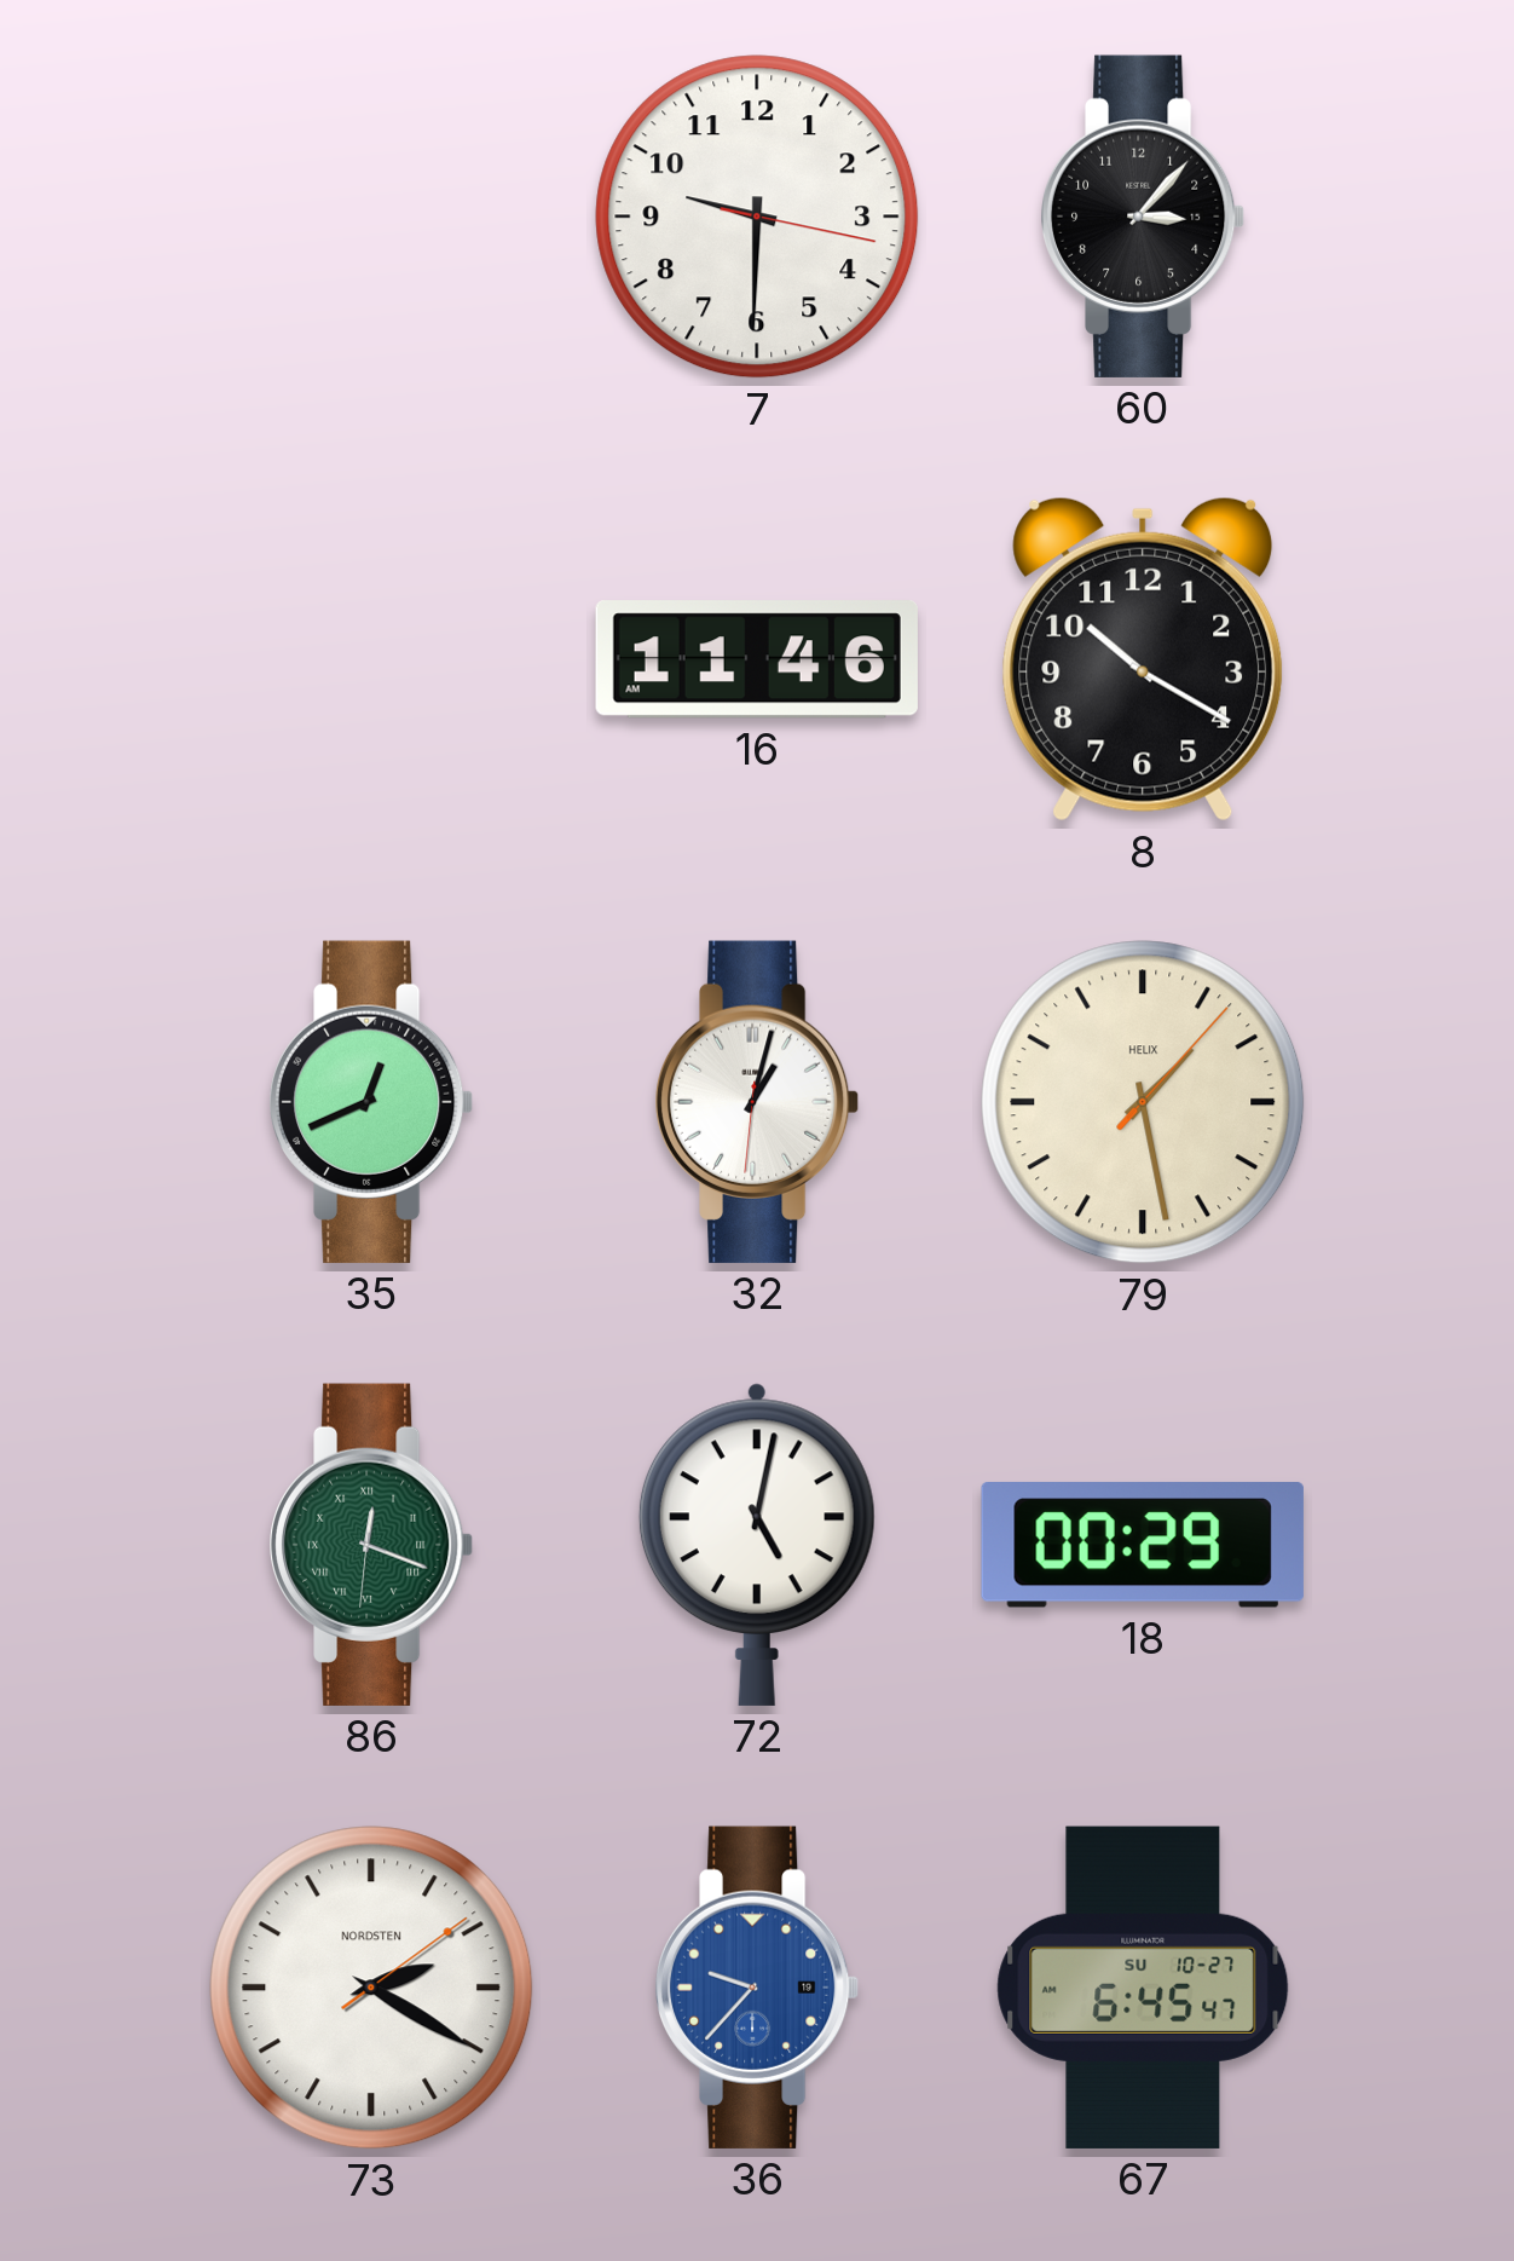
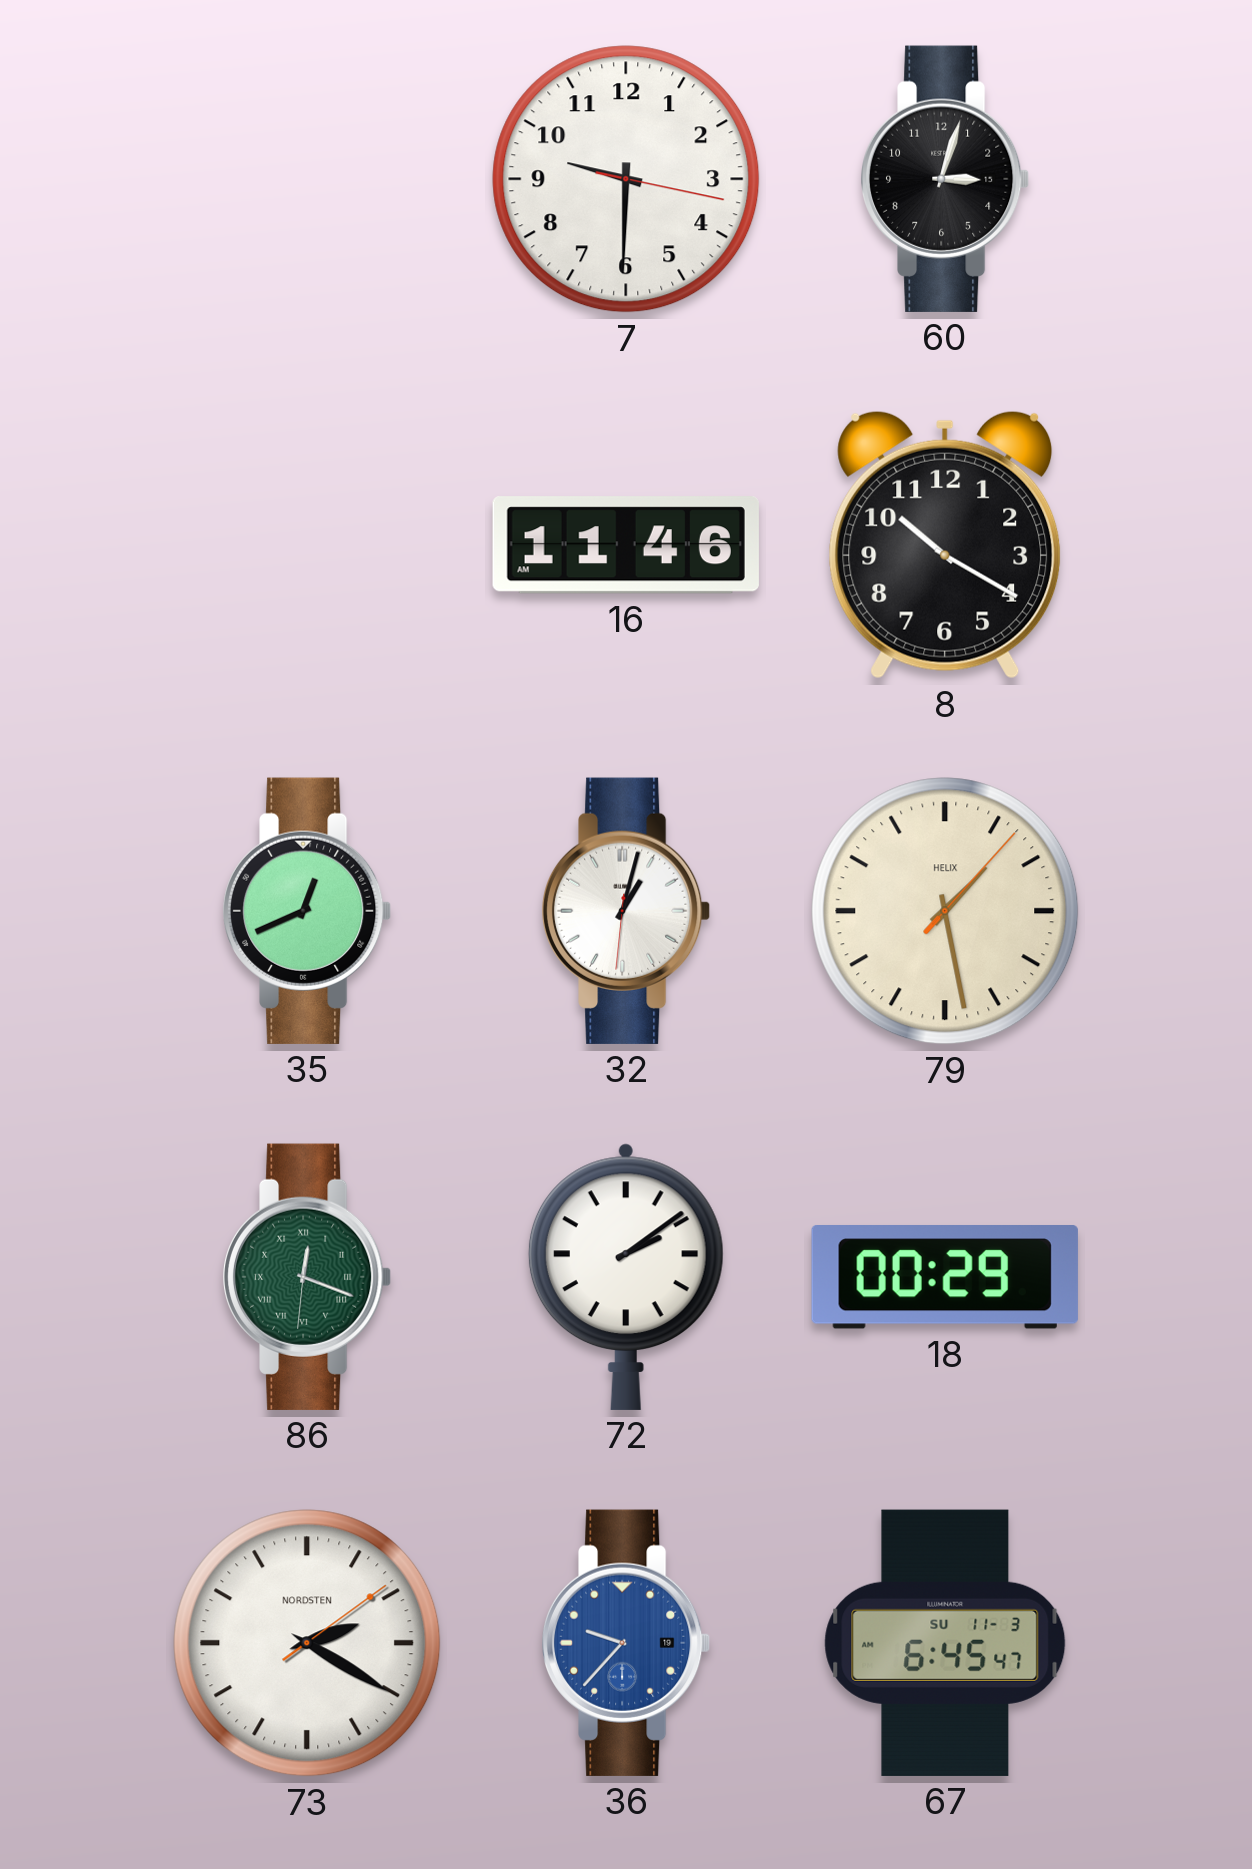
60: 3:07 -> 3:03
72: 5:02 -> 2:09
67 date: SU 10-27 -> SU 11-3
